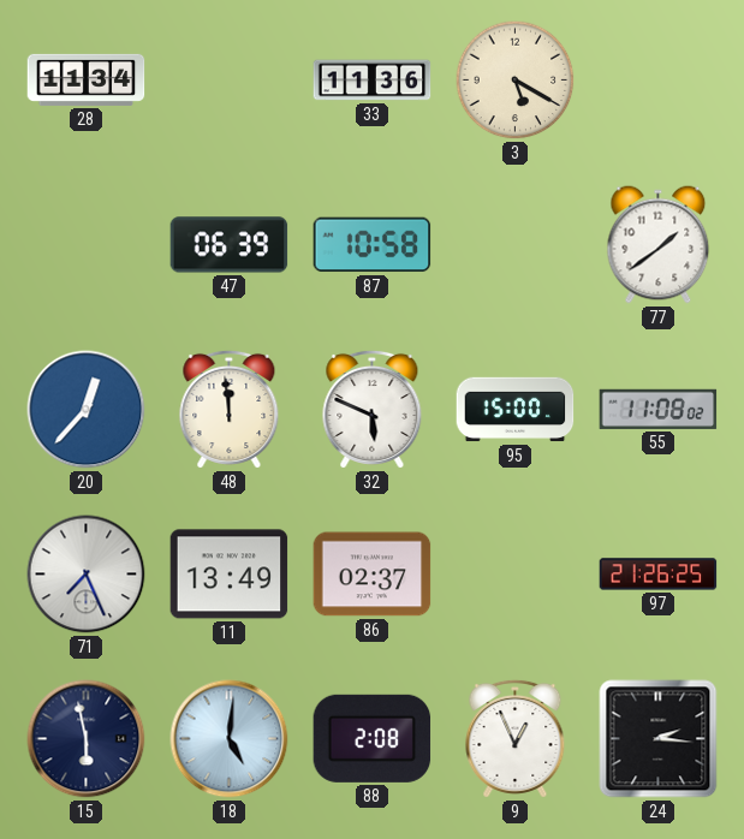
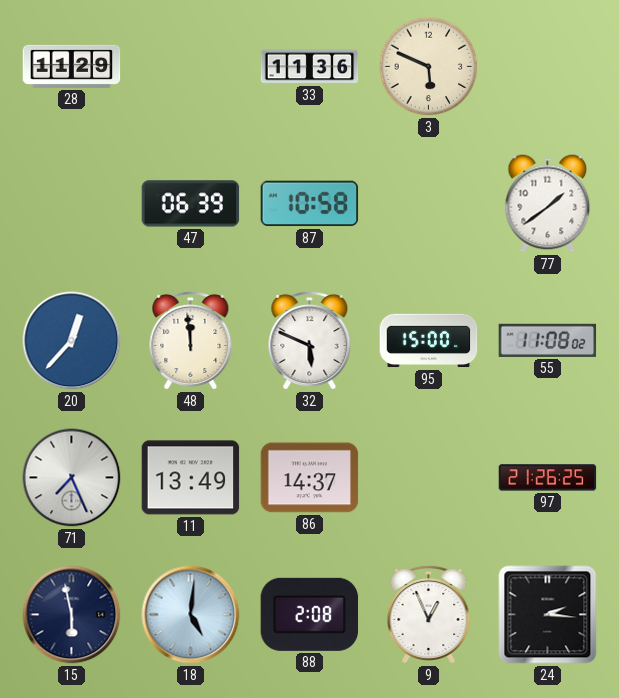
28: 11:34 -> 11:29
3: 5:20 -> 5:49
86: 02:37 -> 14:37
